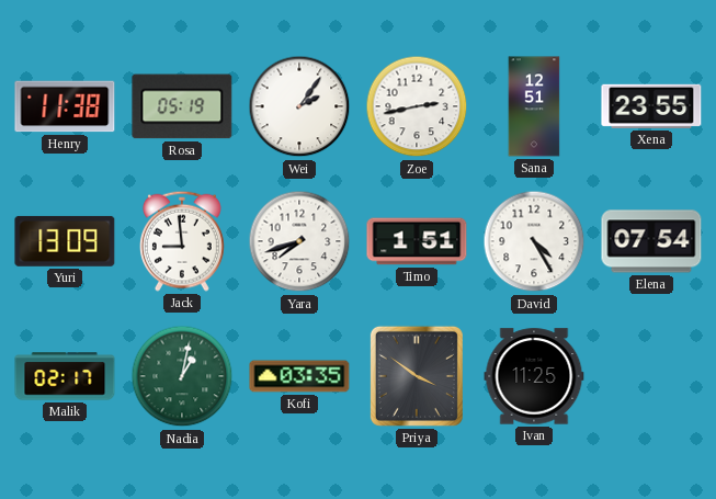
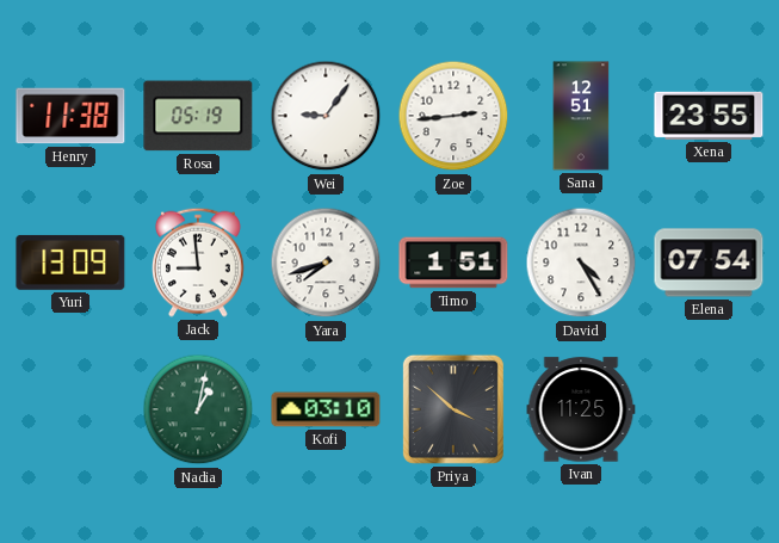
Wei: 2:06 -> 9:06
Zoe: 2:43 -> 2:44
Malik: 02:17 -> none
Kofi: 03:35 -> 03:10
Priya: 3:51 -> 3:52
